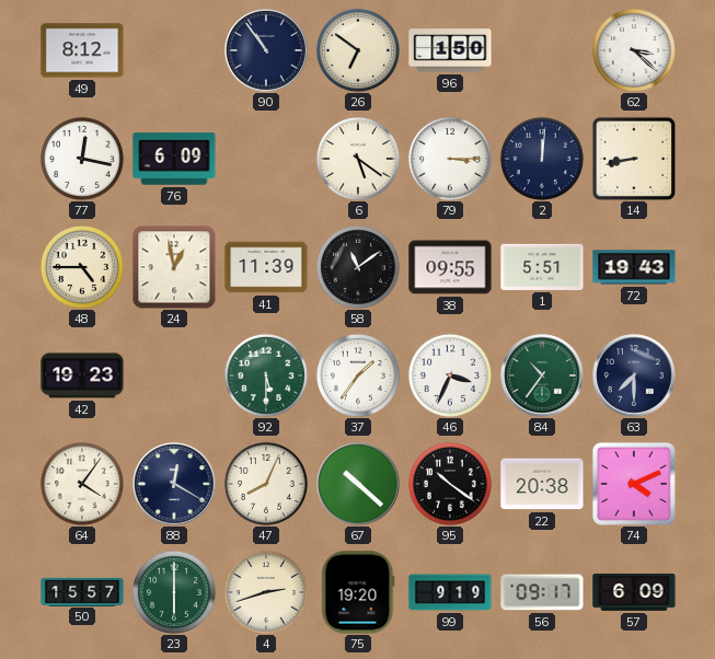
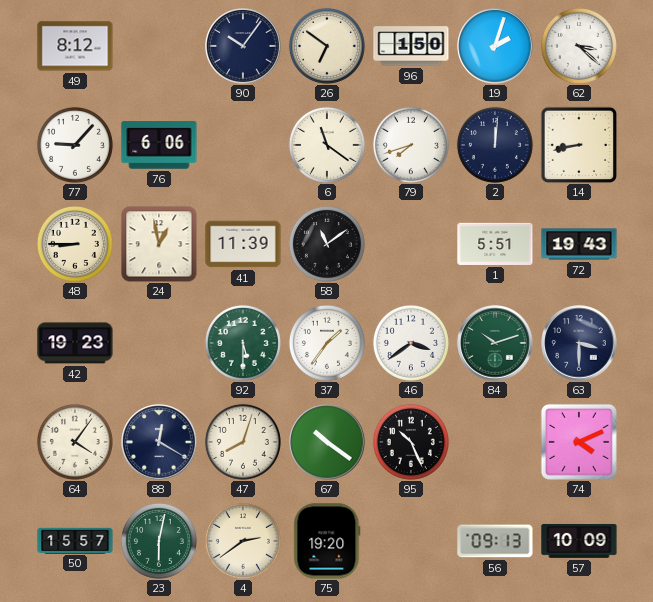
90: 10:54 -> 10:06
19: none -> 2:03
77: 12:17 -> 9:07
76: 6:09 -> 6:06
6: 5:21 -> 11:21
79: 3:15 -> 7:42
48: 4:45 -> 8:45
38: 09:55 -> none
46: 3:34 -> 3:39
84: 10:36 -> 10:12
63: 7:30 -> 3:30
47: 8:04 -> 8:03
67: 10:22 -> 10:21
95: 10:21 -> 10:26
22: 20:38 -> none
23: 6:00 -> 6:02
4: 2:42 -> 2:39
99: 9:19 -> none
56: 09:17 -> 09:13
57: 6:09 -> 10:09
